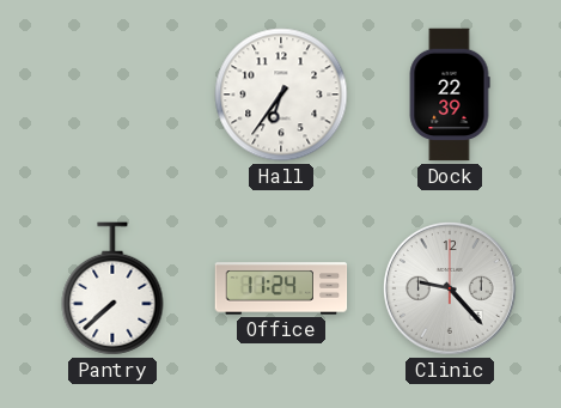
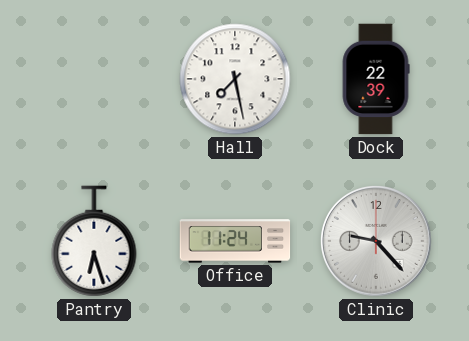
Hall: 6:36 -> 7:28
Pantry: 7:38 -> 6:27
